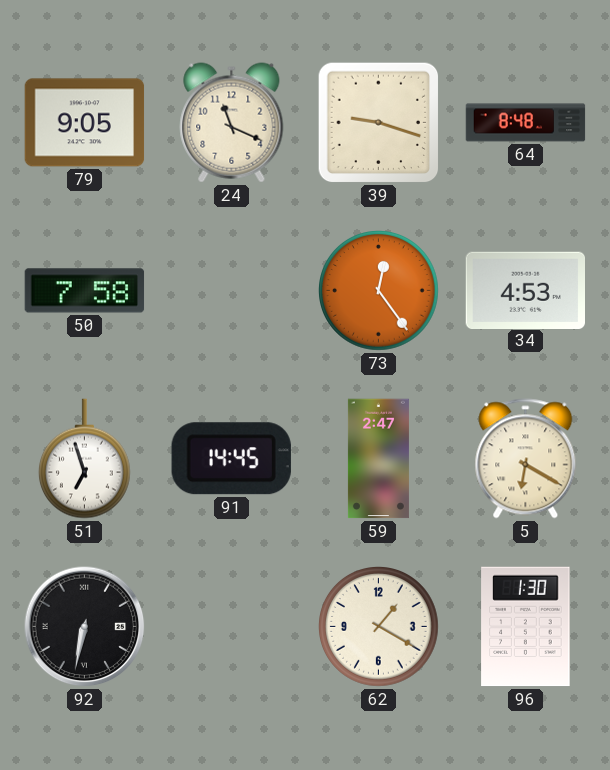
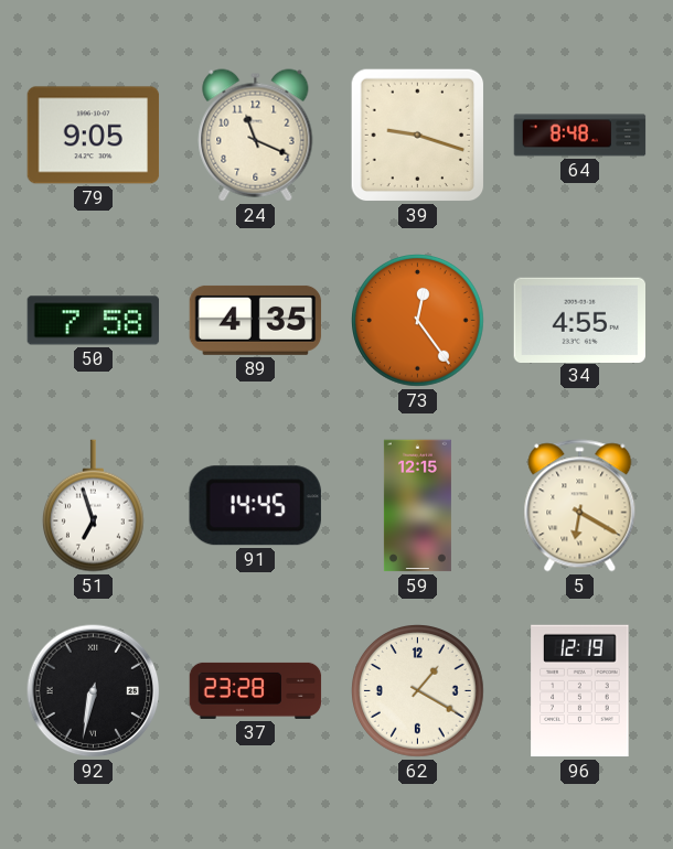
89: none -> 4:35
34: 4:53 -> 4:55
59: 2:47 -> 12:15
37: none -> 23:28
96: 1:30 -> 12:19
